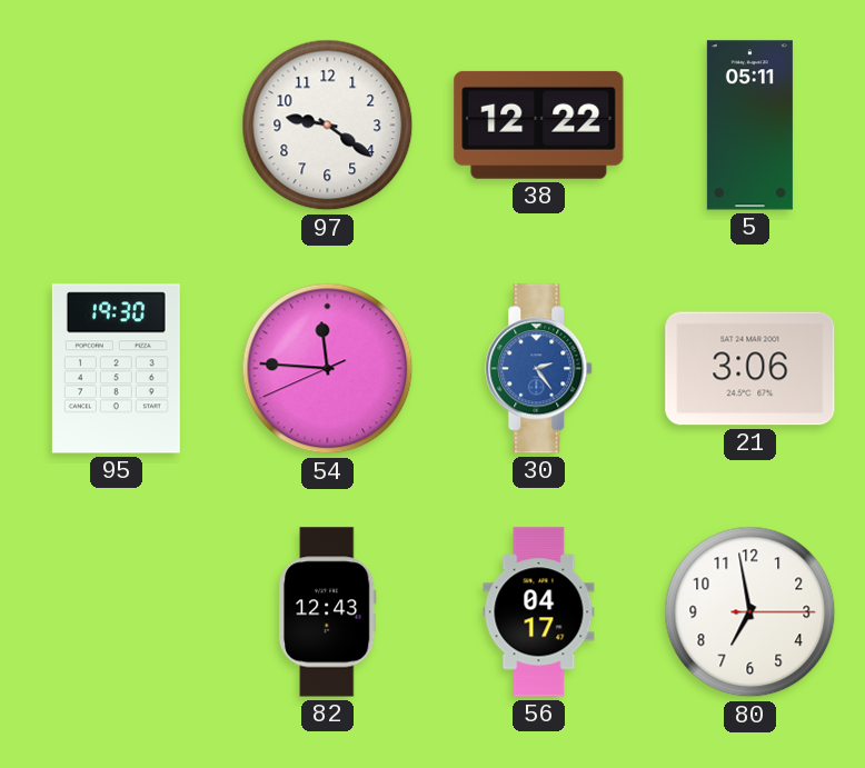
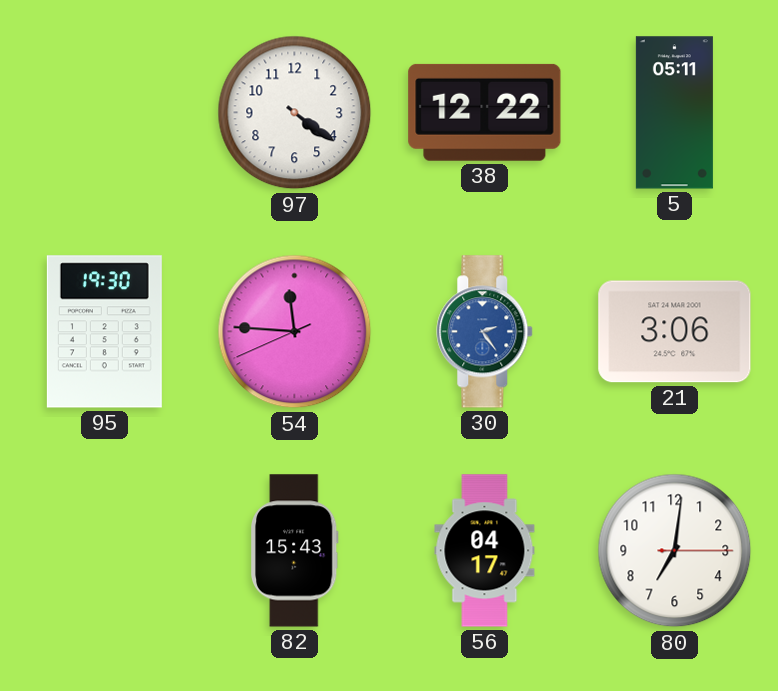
97: 9:21 -> 4:21
82: 12:43 -> 15:43
80: 6:58 -> 7:01
